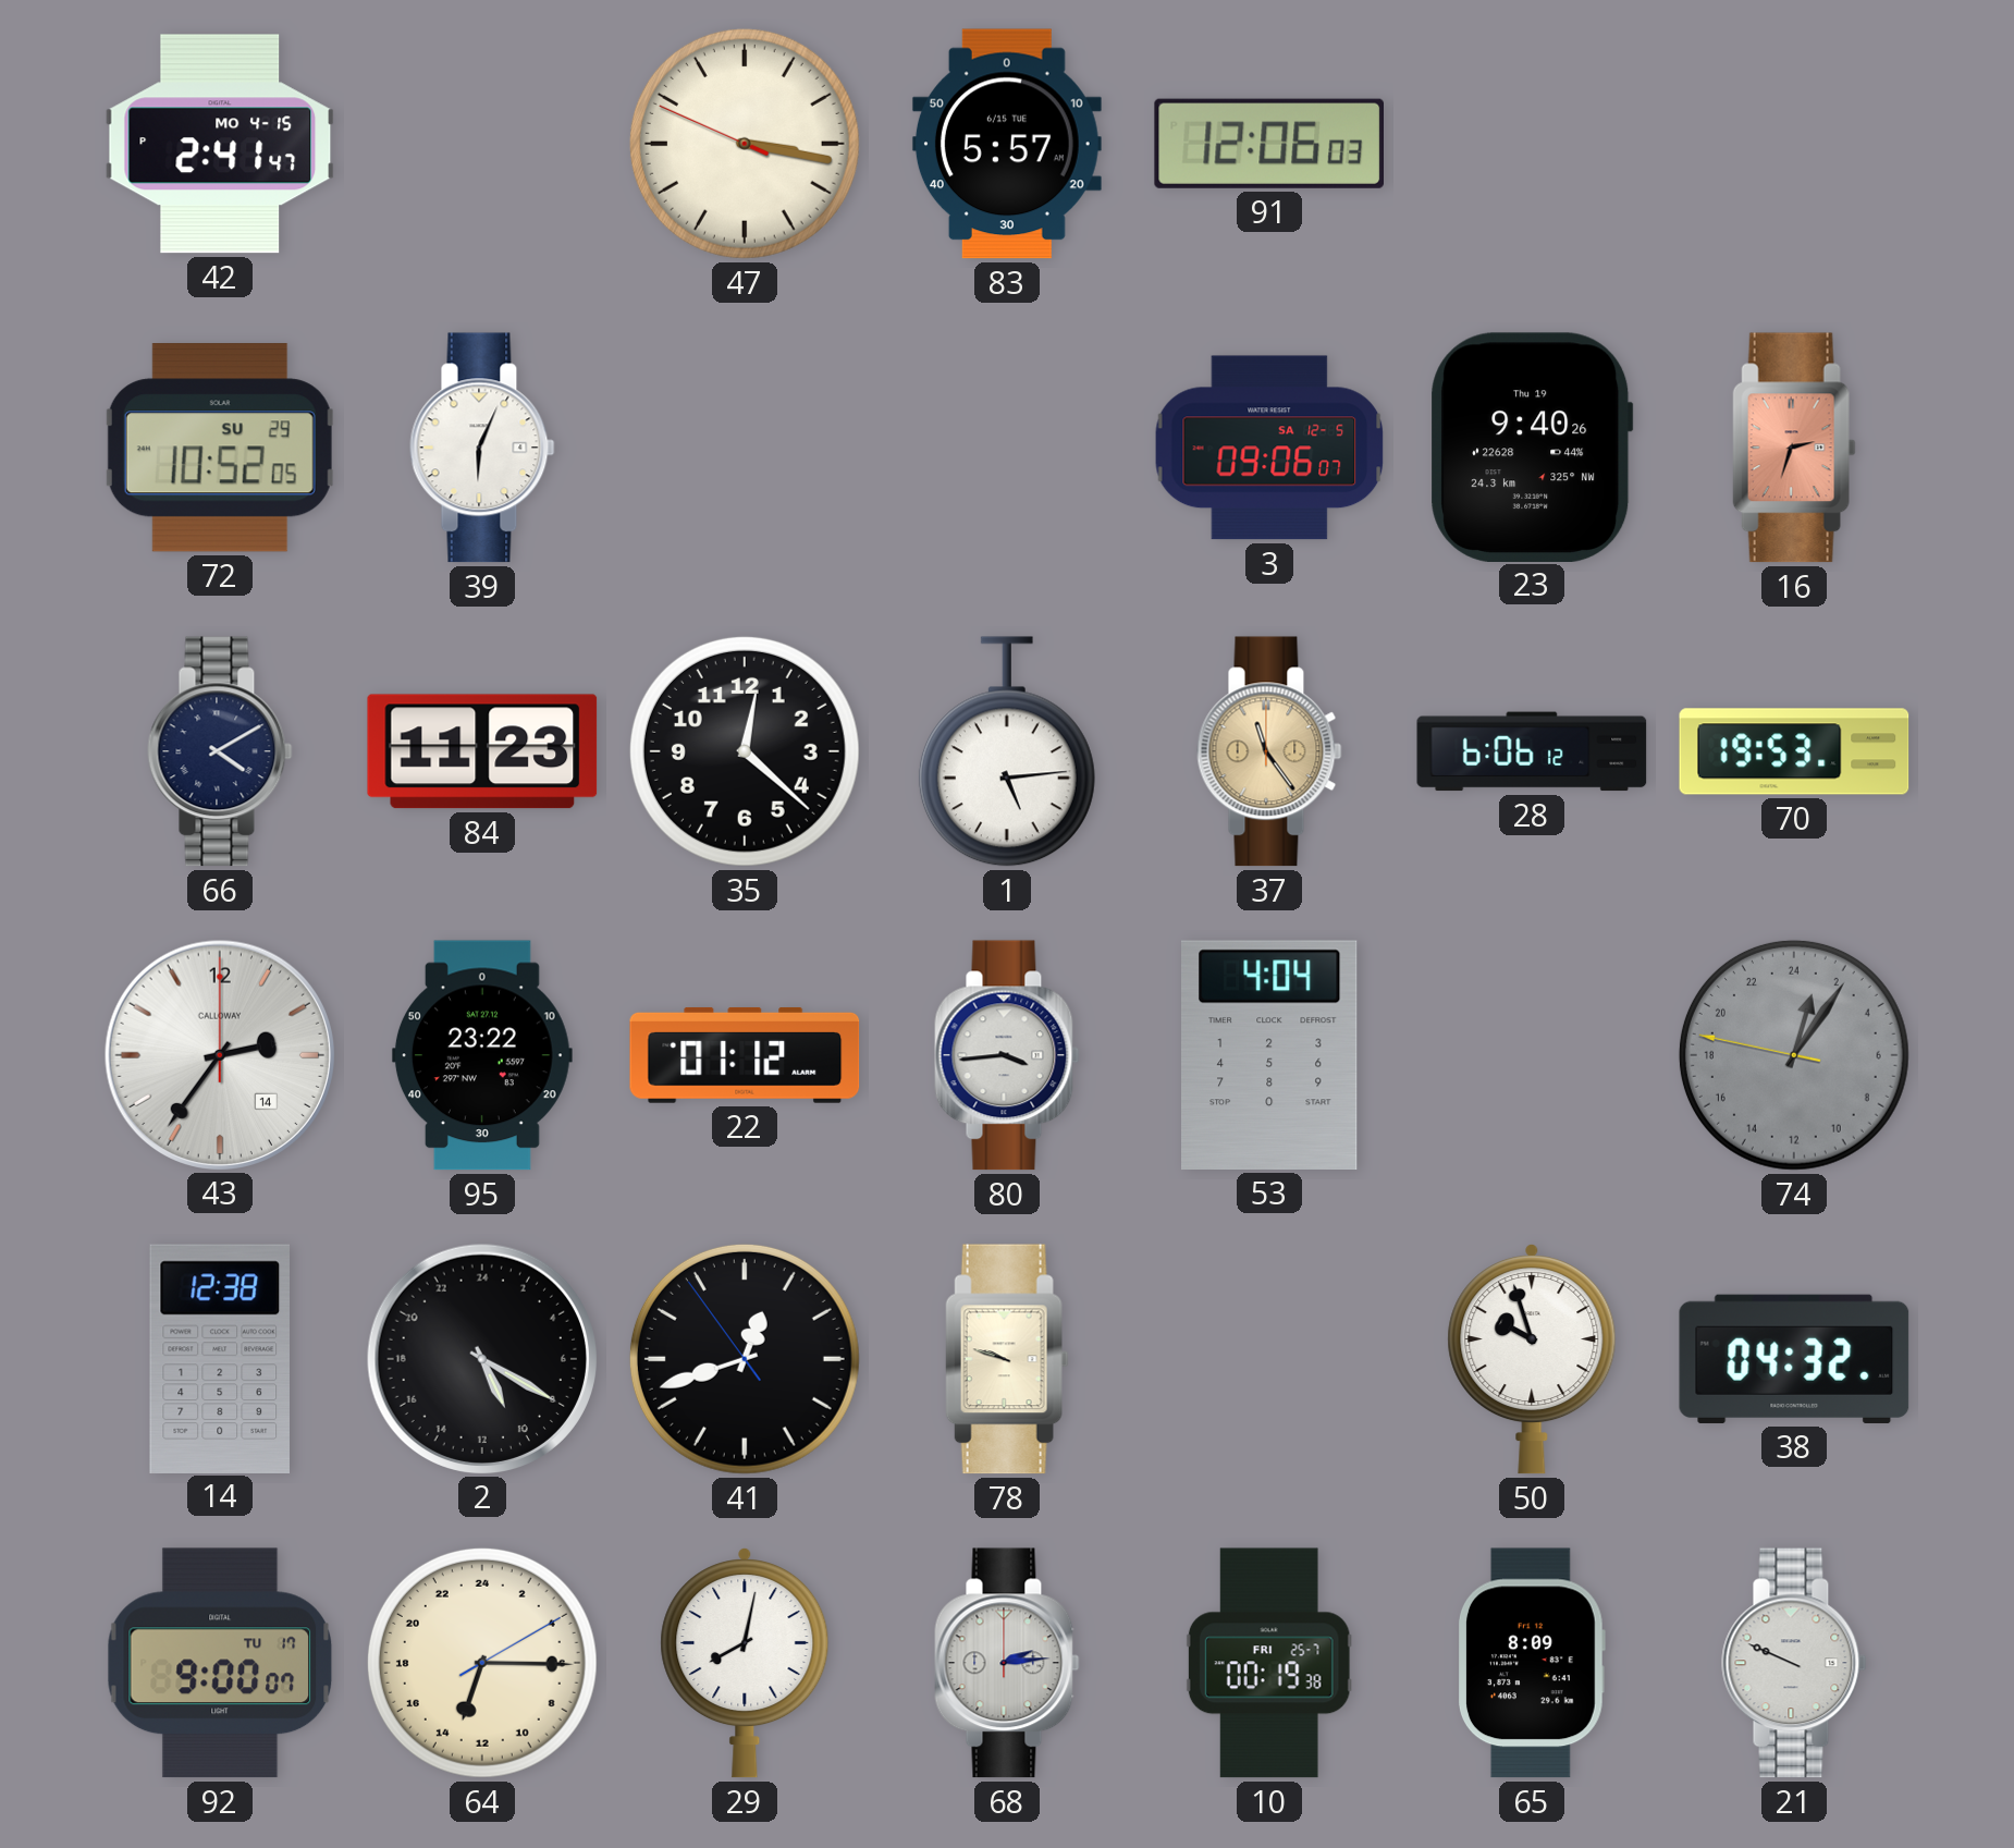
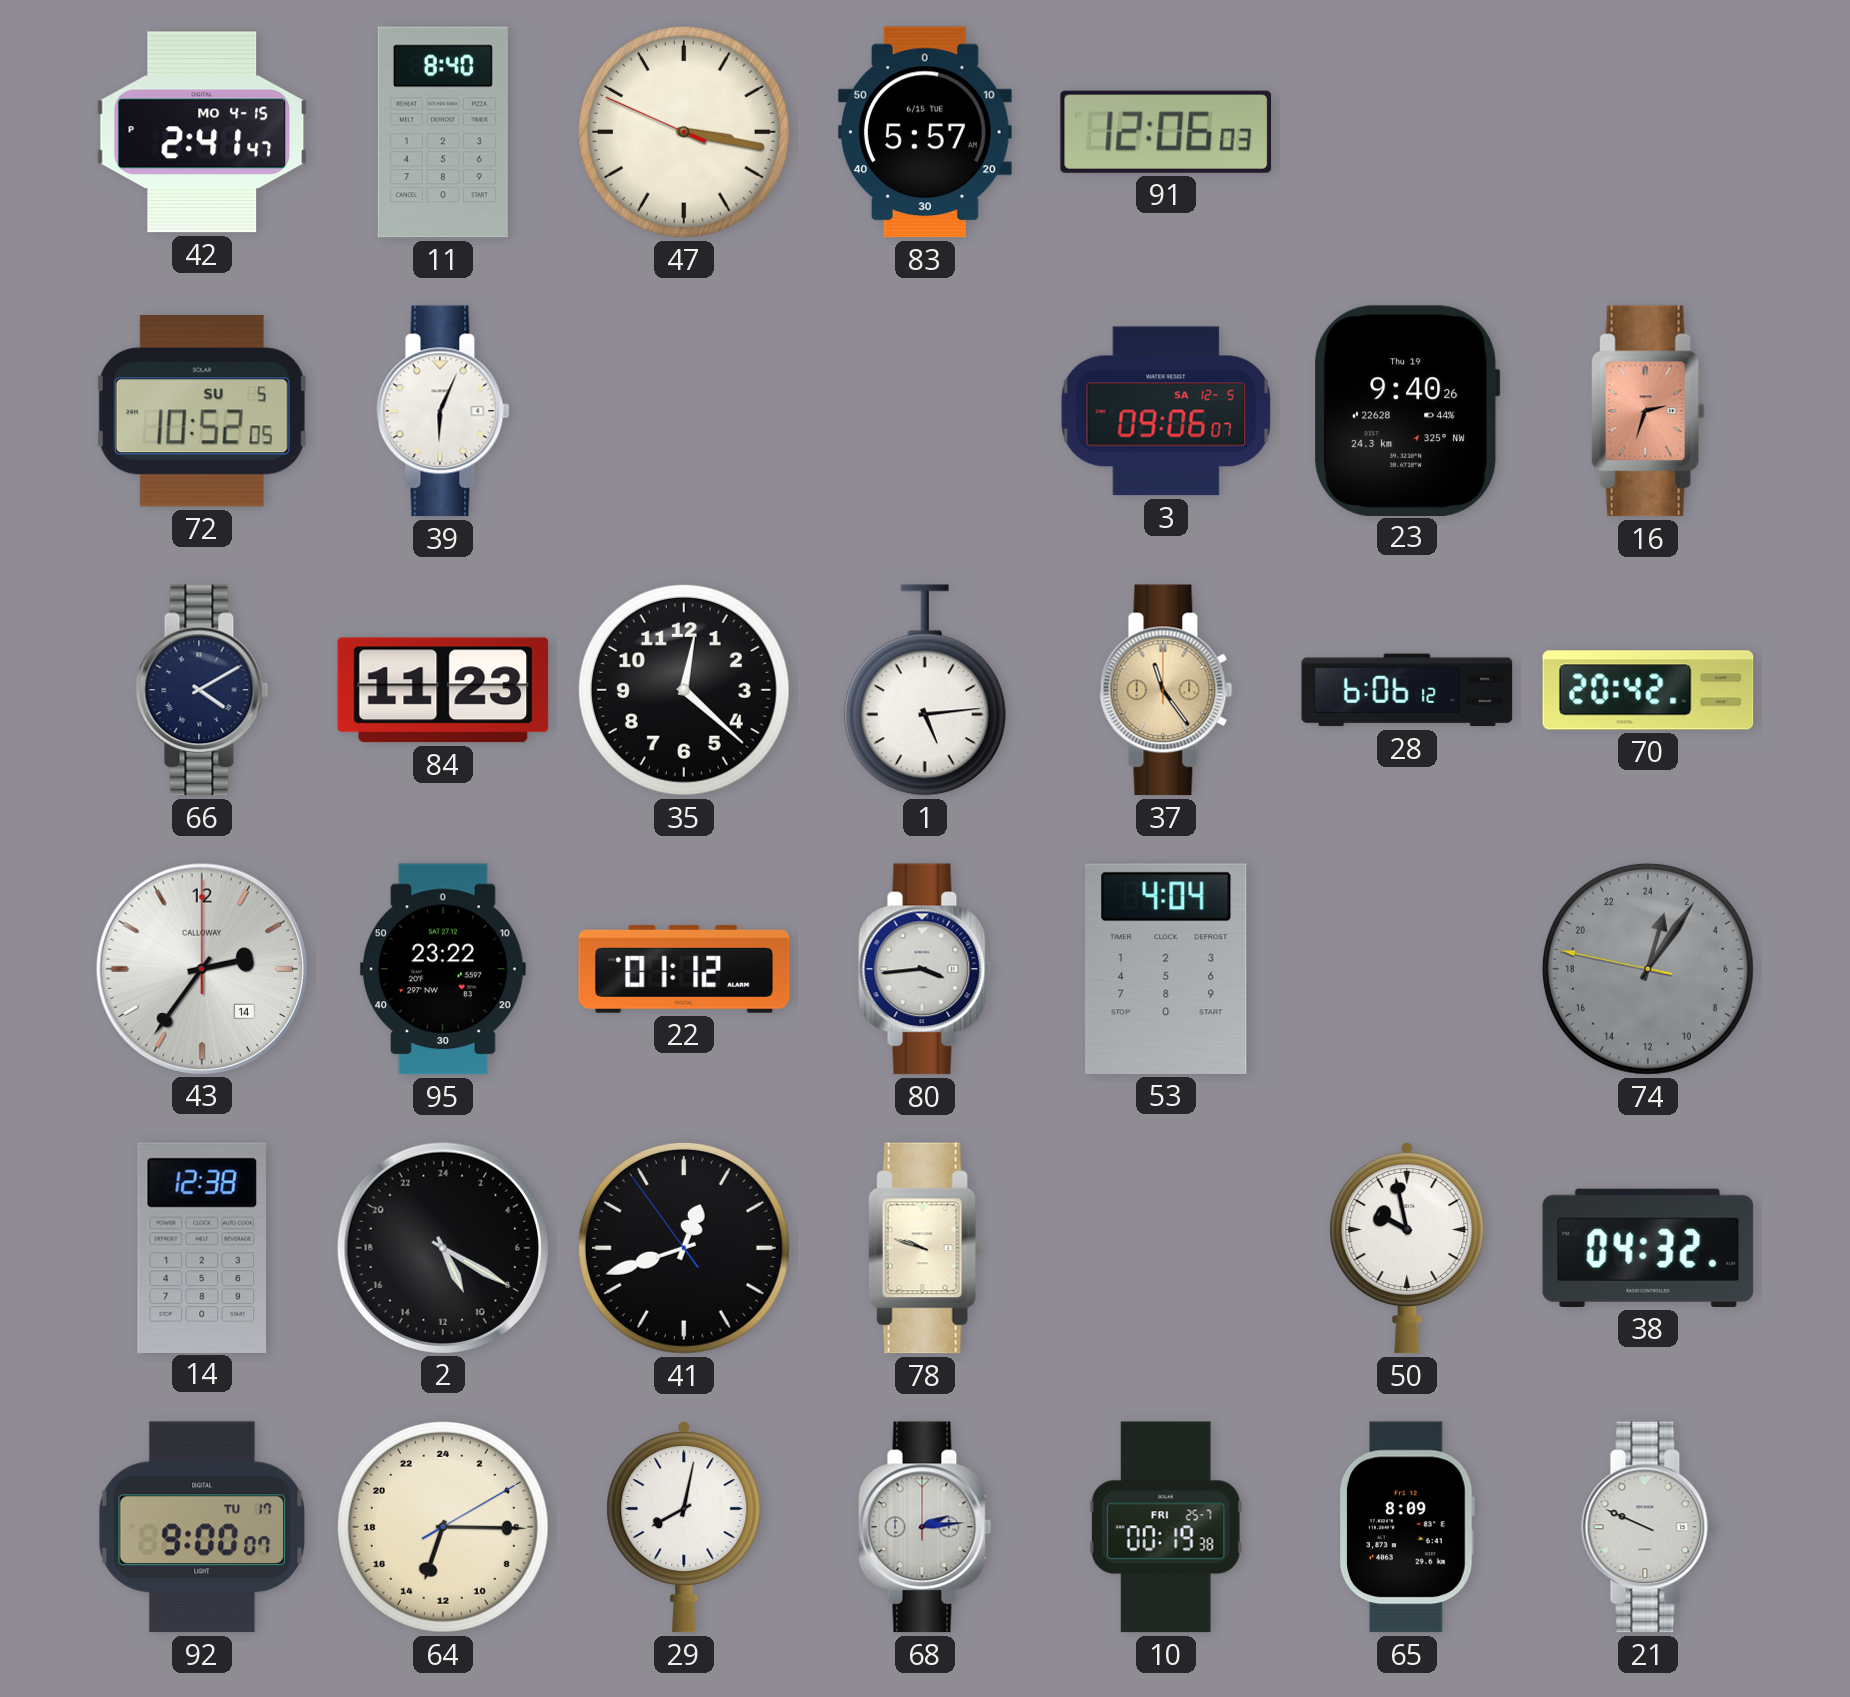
11: none -> 8:40
72 date: SU 29 -> SU 5
70: 19:53 -> 20:42
50: 9:57 -> 9:58
